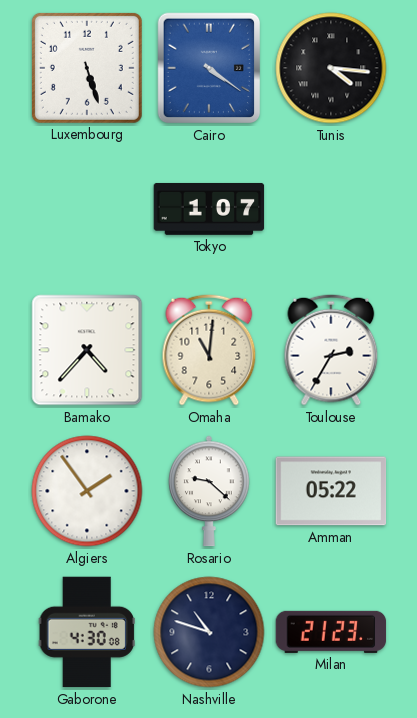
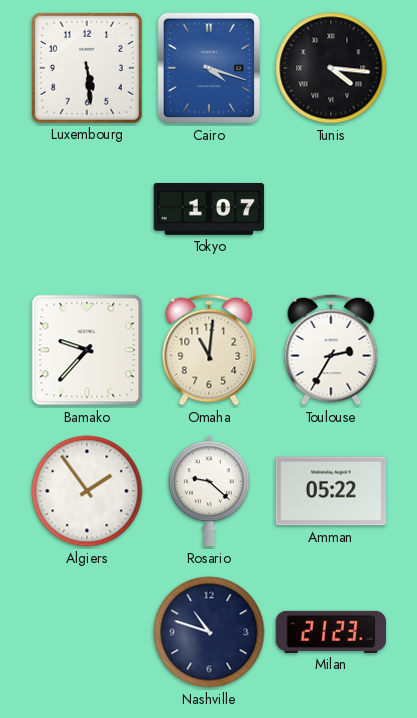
Luxembourg: 5:27 -> 5:29
Cairo: 4:21 -> 4:18
Bamako: 4:37 -> 9:37
Gaborone: 4:30 -> none
